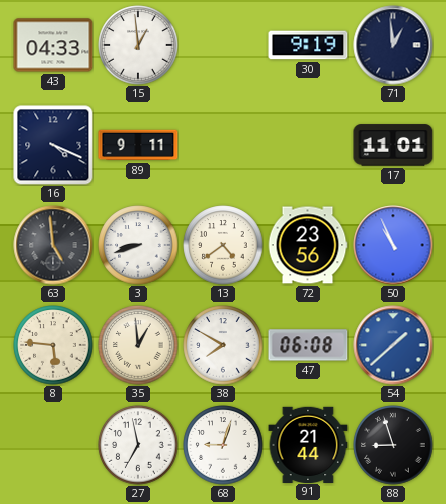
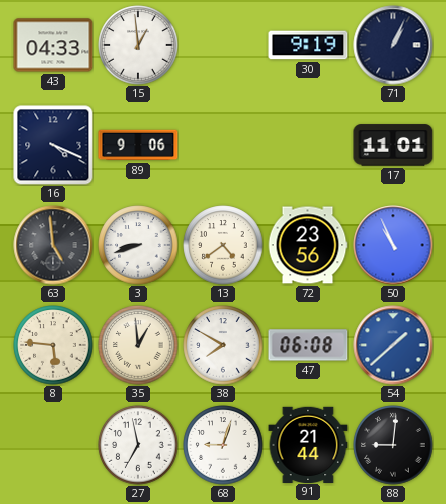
71: 12:59 -> 1:04
89: 9:11 -> 9:06
88: 8:57 -> 9:01
